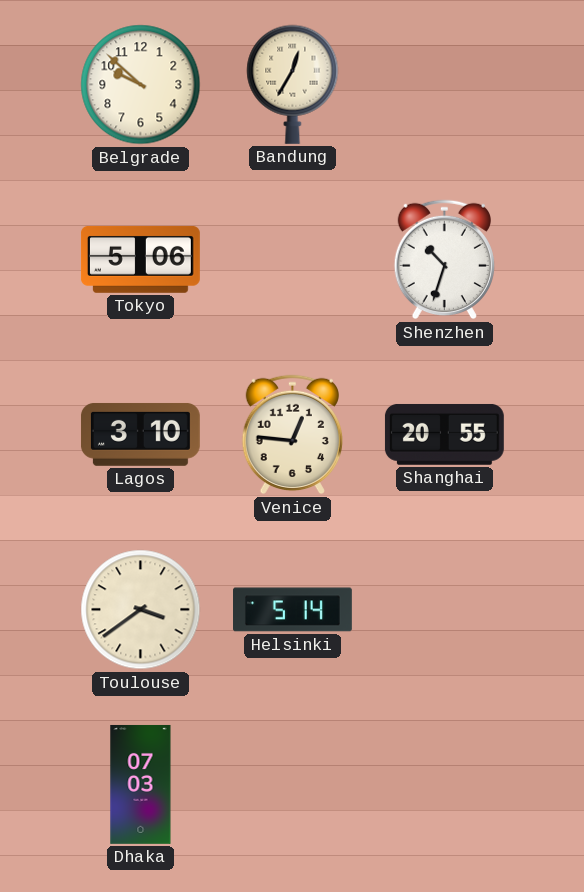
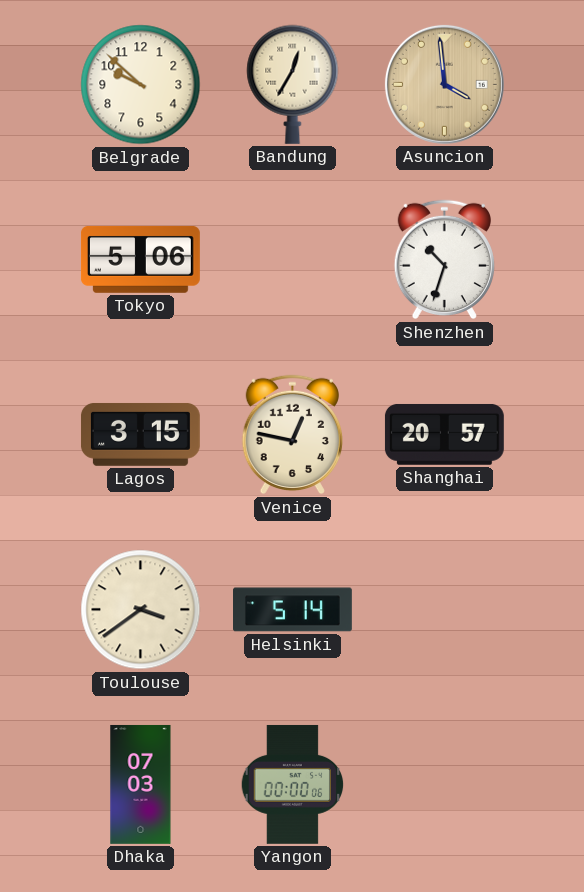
Asuncion: none -> 3:59
Lagos: 3:10 -> 3:15
Venice: 12:46 -> 12:47
Shanghai: 20:55 -> 20:57
Yangon: none -> 00:00
